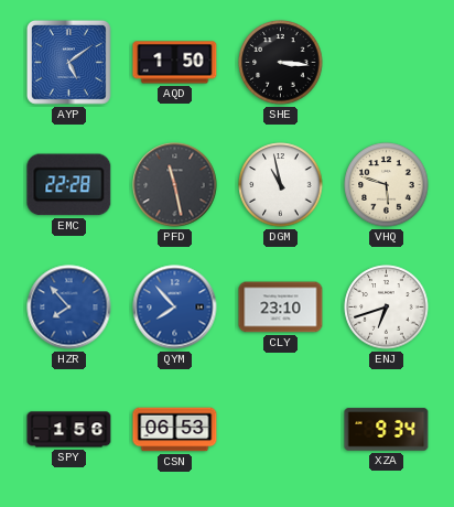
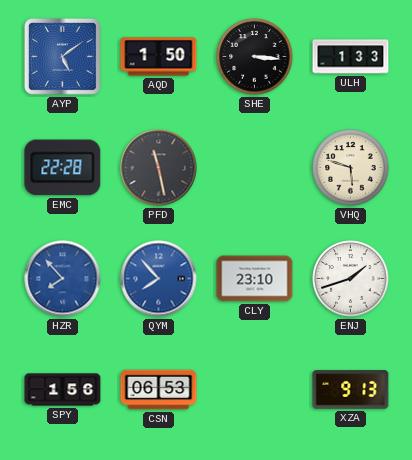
ULH: none -> 1:33
DGM: 10:58 -> none
ENJ: 6:42 -> 1:42
XZA: 9:34 -> 9:13
